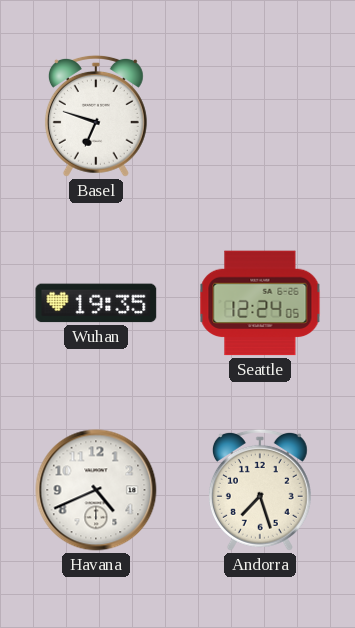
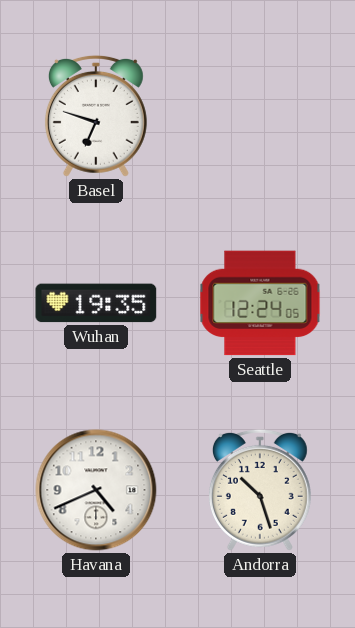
Andorra: 7:27 -> 10:27
